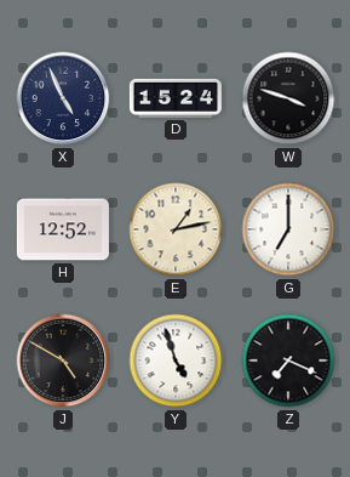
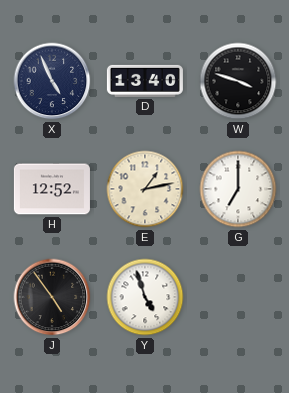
D: 15:24 -> 13:40
J: 4:50 -> 4:54
Z: 7:19 -> none
